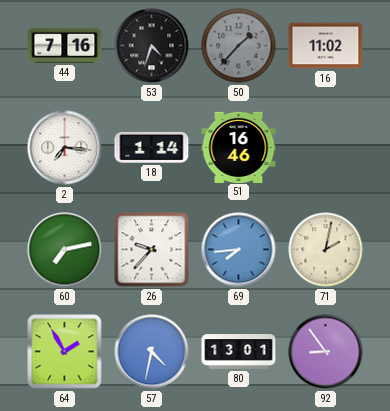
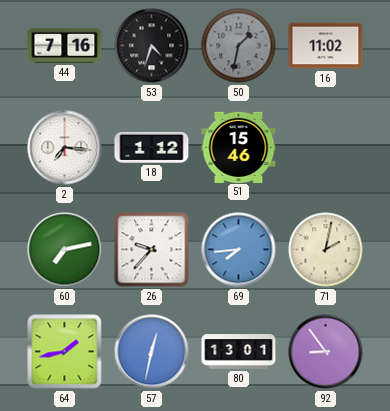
50: 1:37 -> 1:32
18: 1:14 -> 1:12
51: 16:46 -> 15:46
64: 1:55 -> 1:43
57: 4:32 -> 12:32
